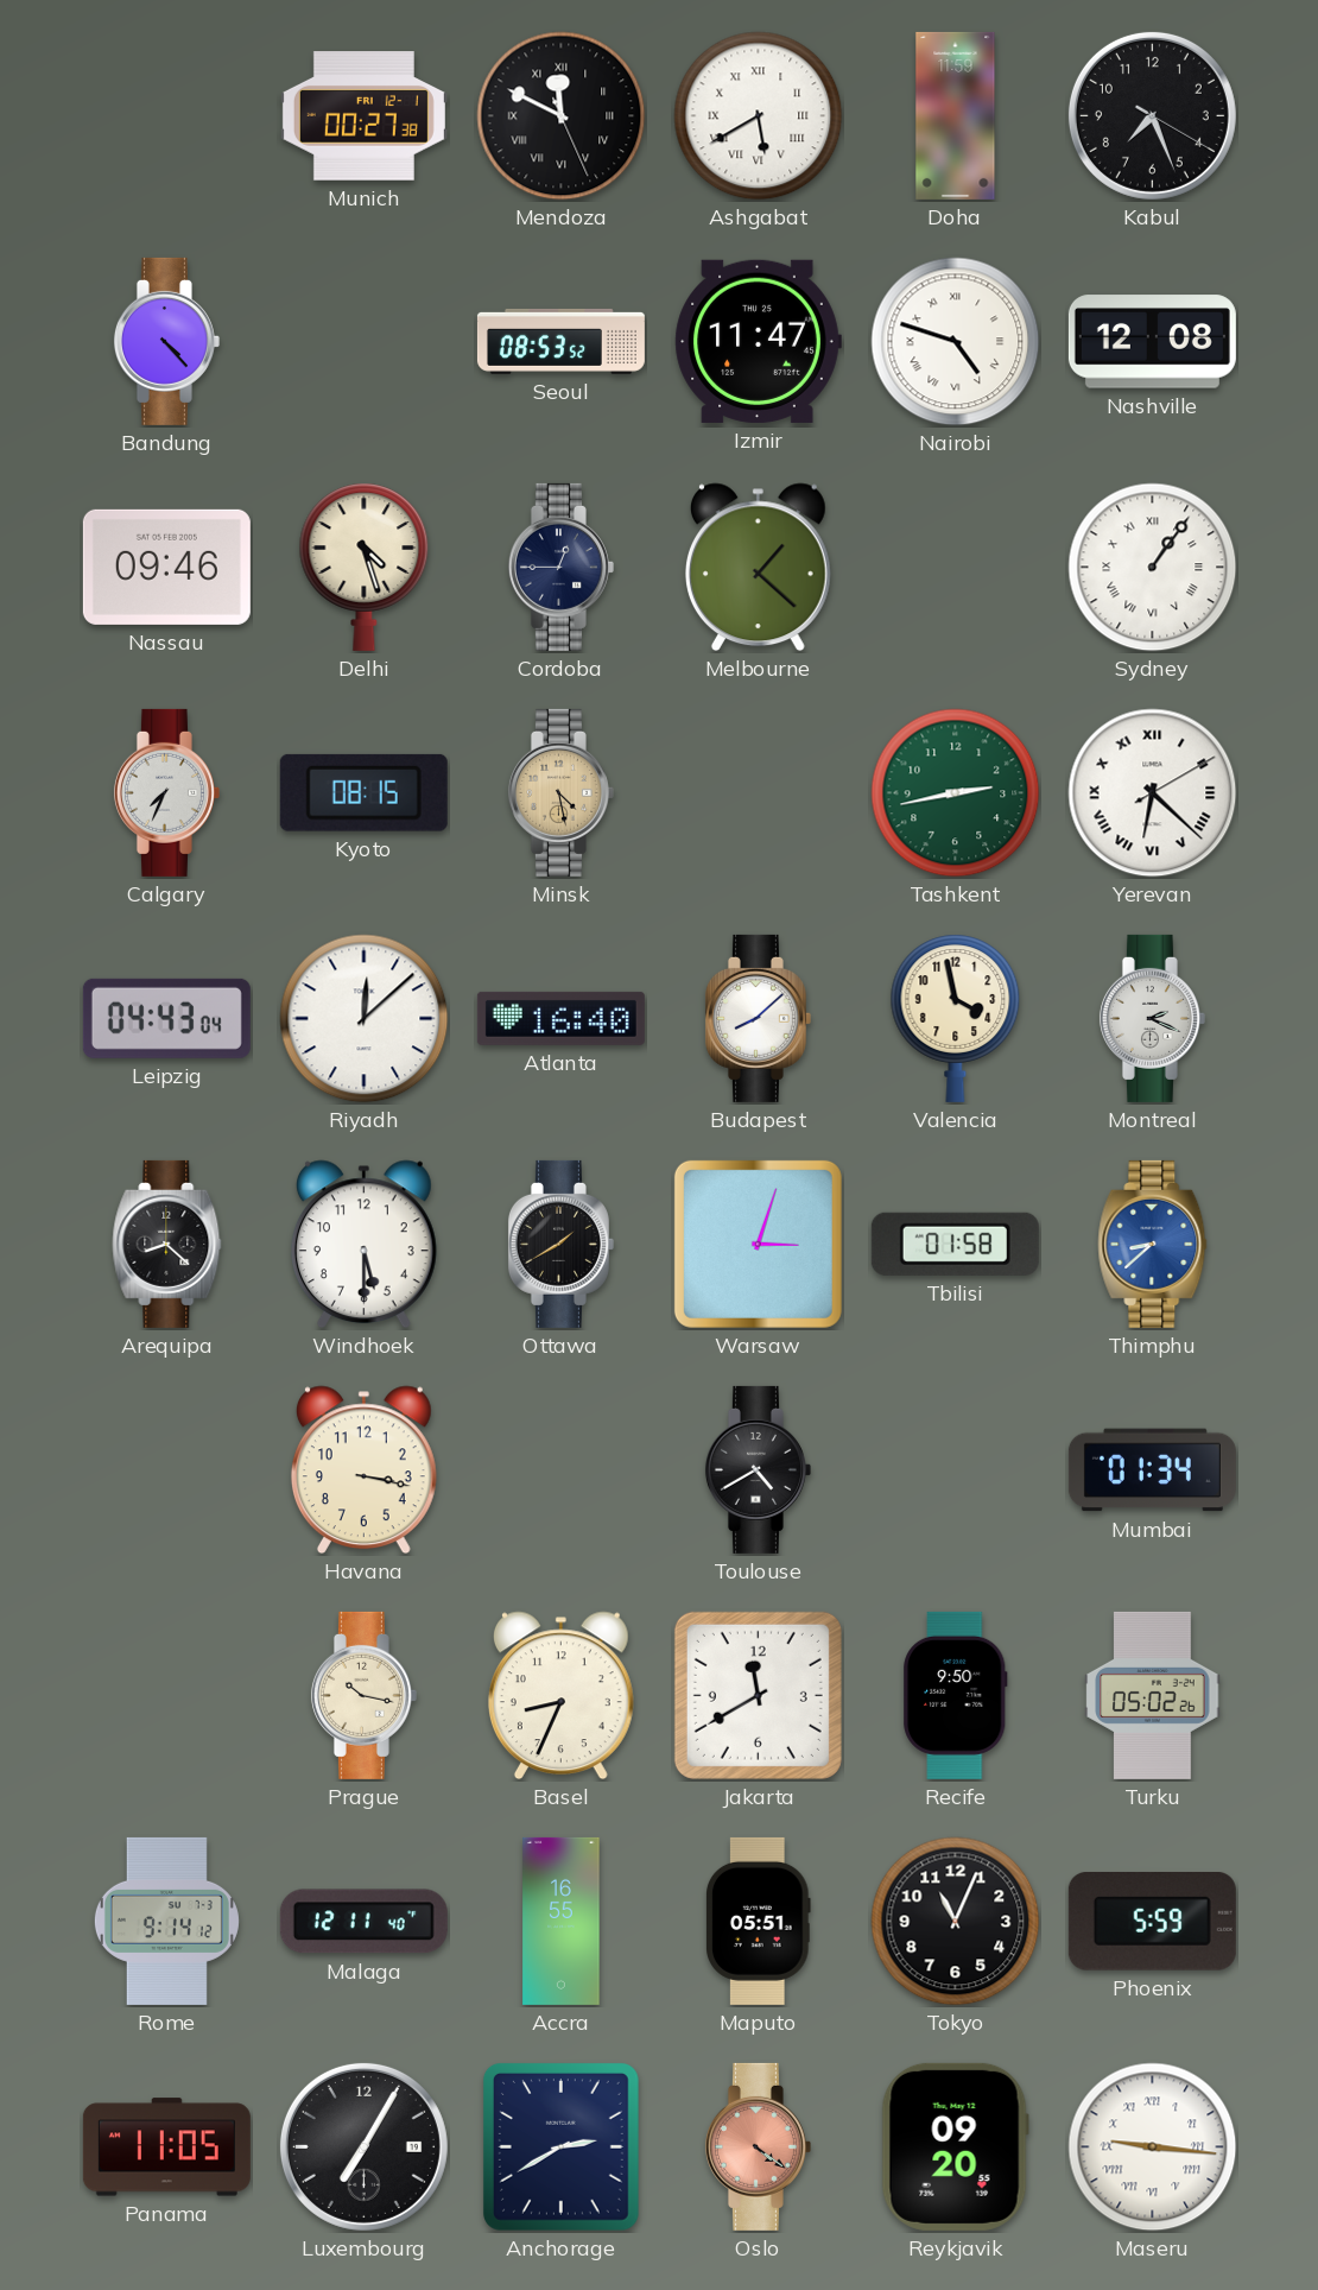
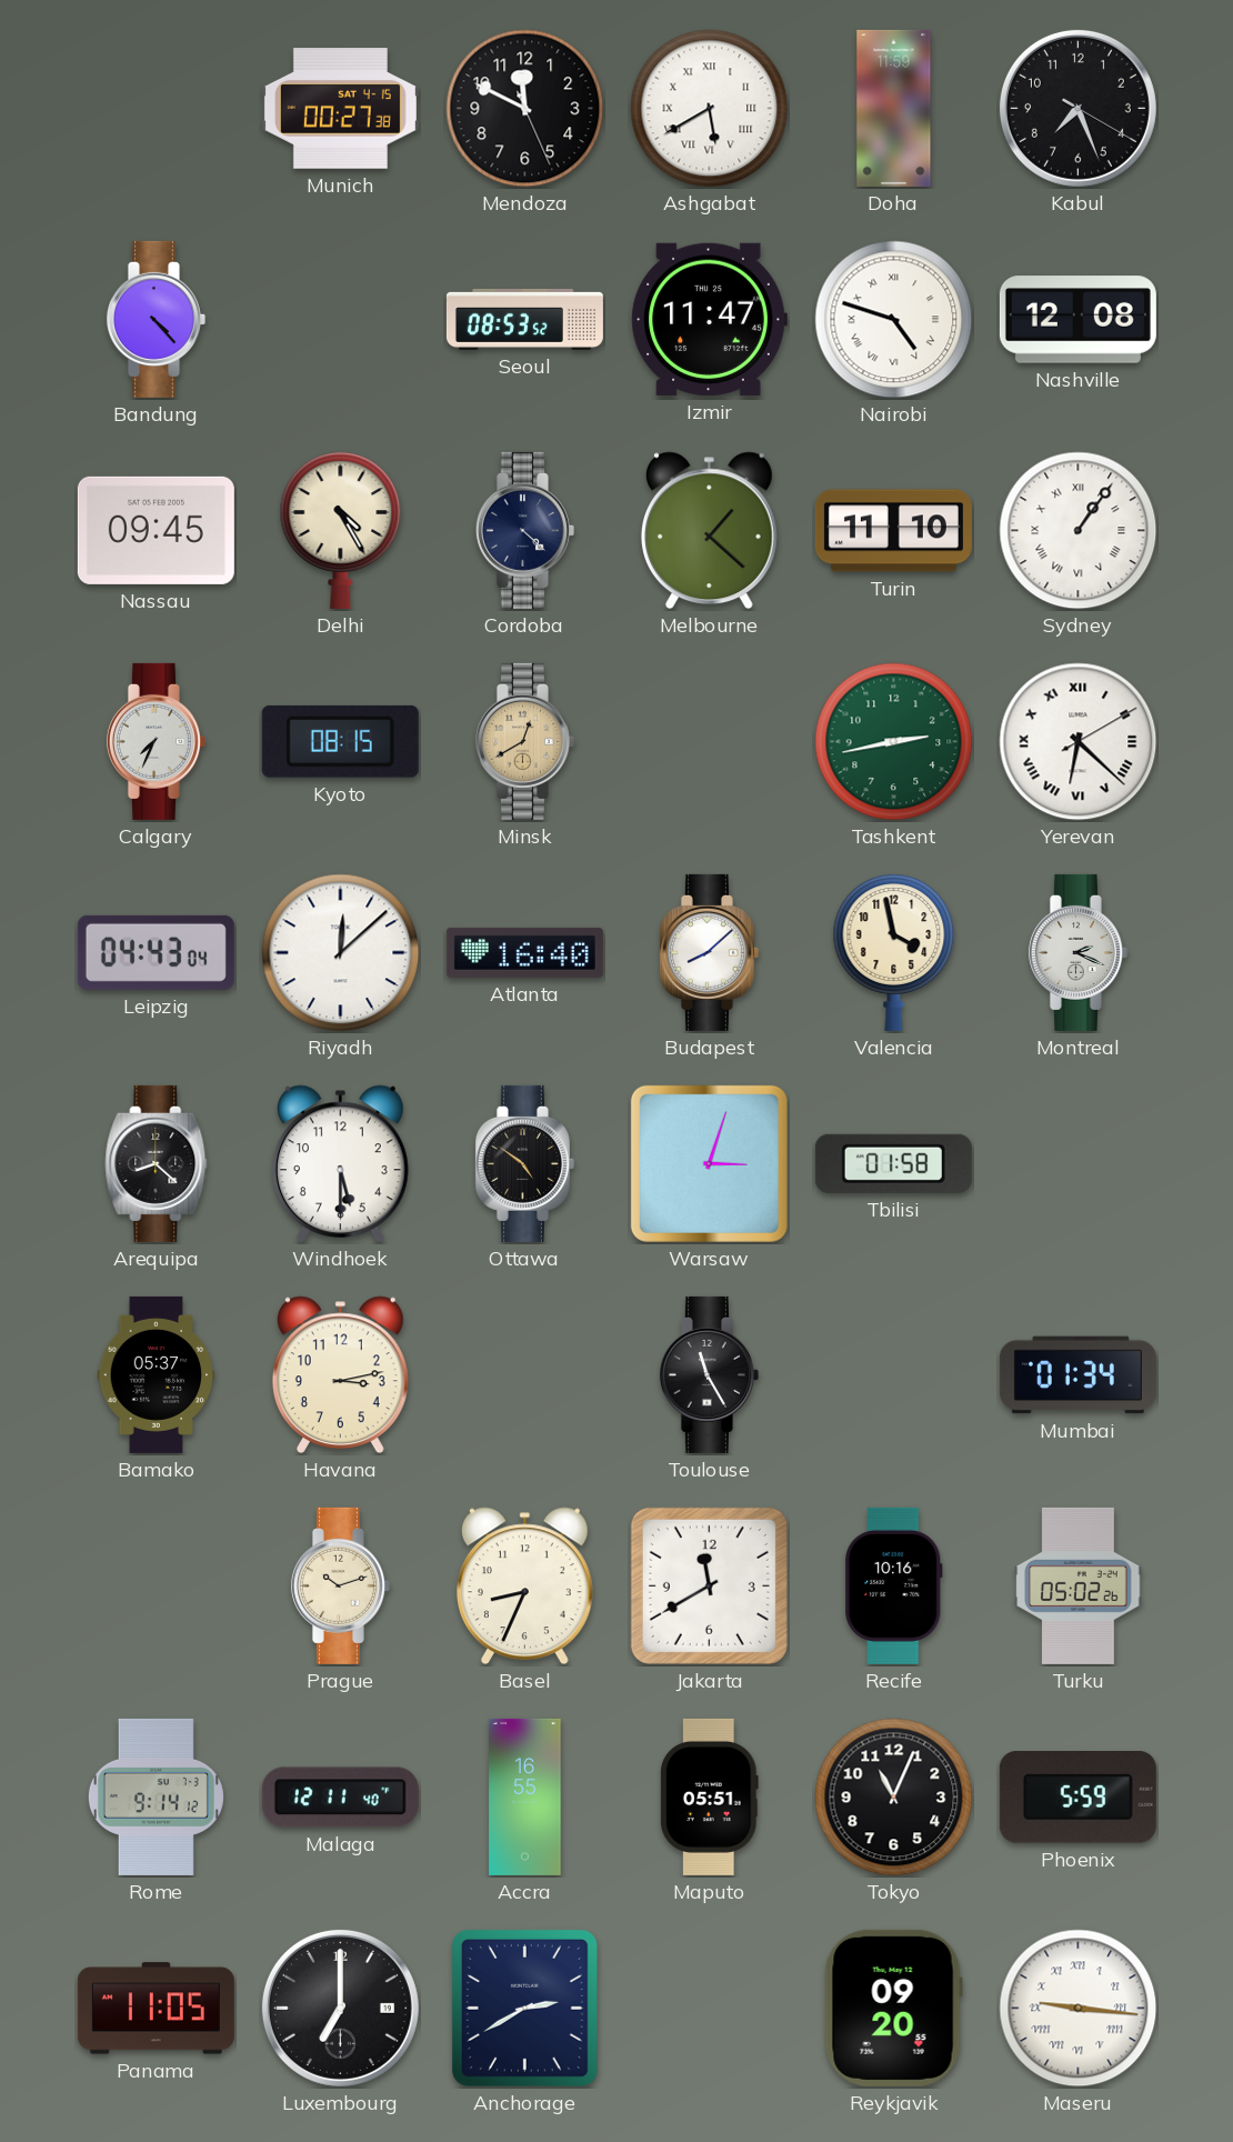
Munich date: FRI 12-1 -> SAT 4-15
Mendoza numerals: Roman -> Arabic
Nassau: 09:46 -> 09:45
Delhi: 4:27 -> 4:25
Cordoba: 12:45 -> 4:22
Turin: none -> 11:10
Minsk: 4:28 -> 12:40
Ottawa: 1:40 -> 4:51
Thimphu: 8:38 -> none
Bamako: none -> 05:37
Havana: 3:17 -> 3:13
Toulouse: 4:40 -> 11:25
Prague: 10:17 -> 10:12
Recife: 9:50 -> 10:16
Luxembourg: 7:05 -> 7:00
Oslo: 4:21 -> none
